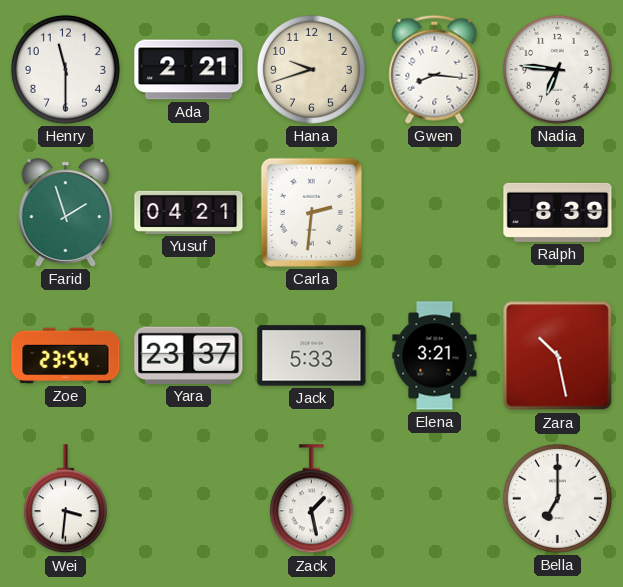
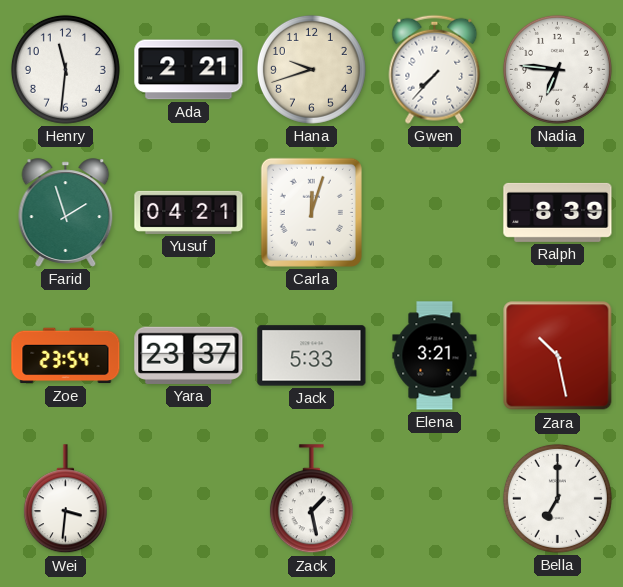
Henry: 11:30 -> 11:31
Gwen: 8:16 -> 7:37
Carla: 2:31 -> 12:03
